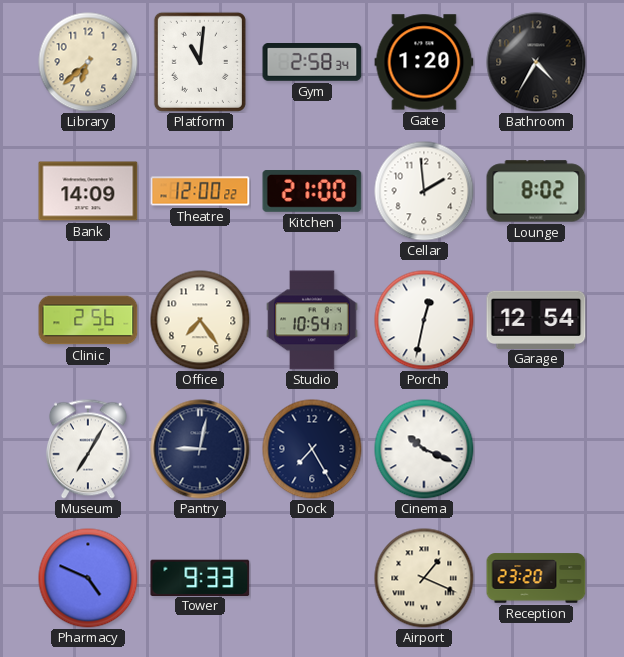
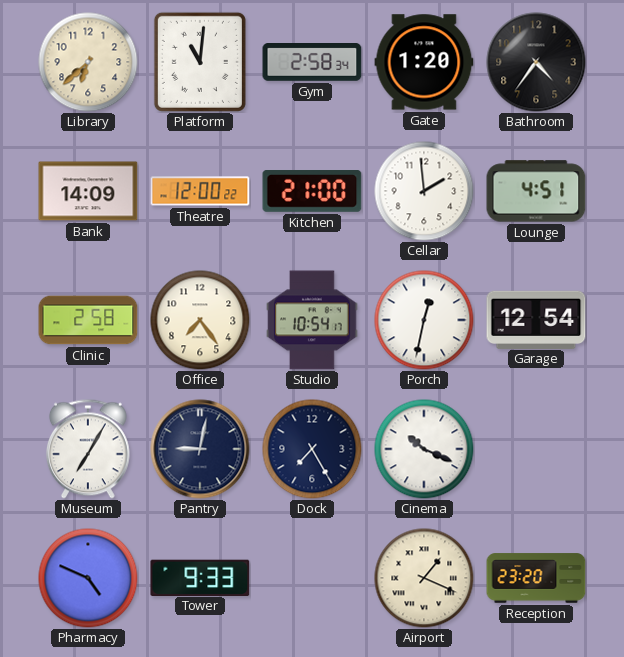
Bathroom: 4:35 -> 4:36
Lounge: 8:02 -> 4:51
Clinic: 2:56 -> 2:58
